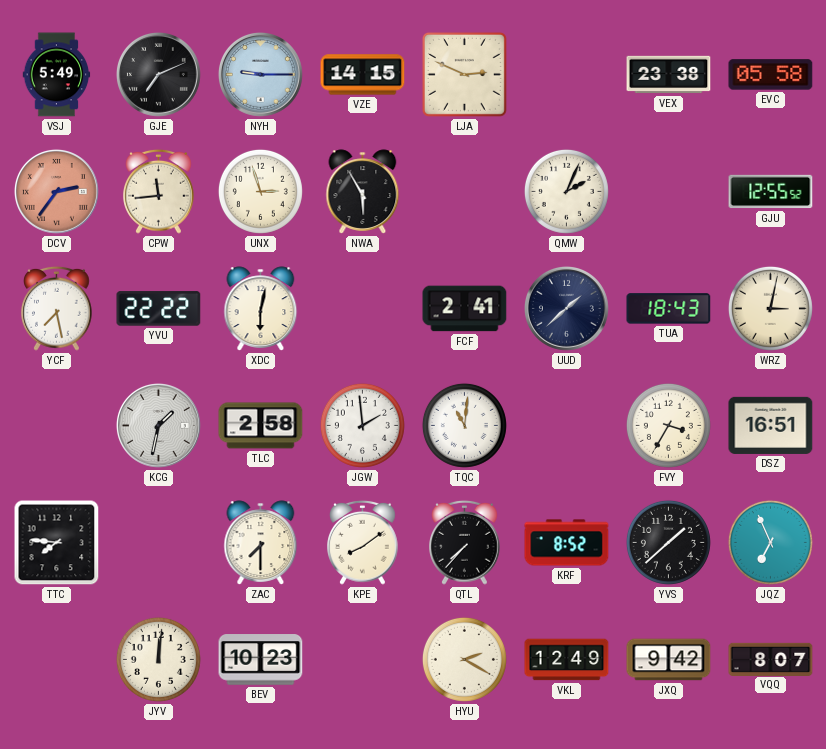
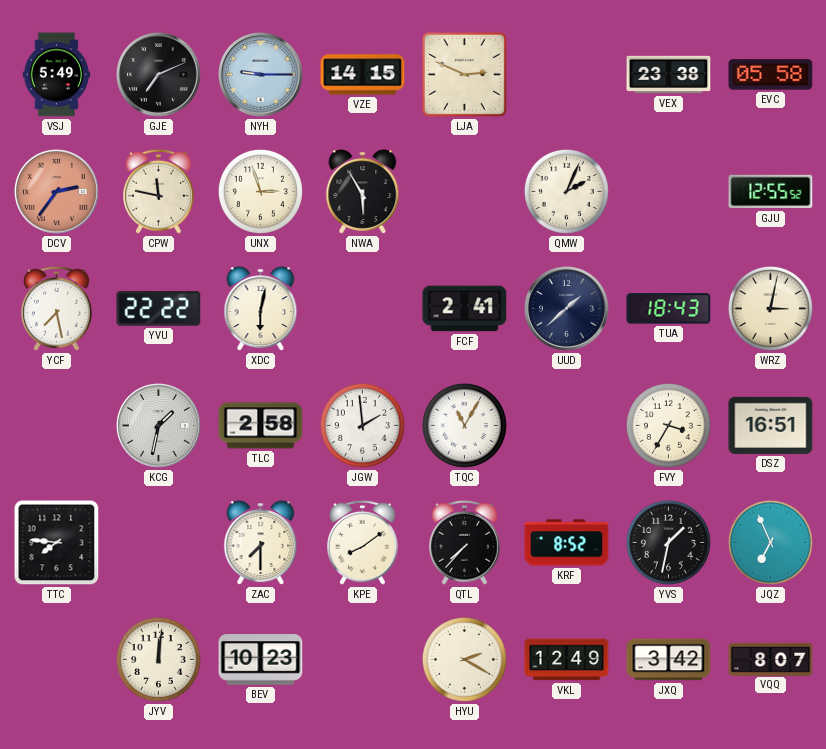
CPW: 11:44 -> 11:47
TQC: 11:01 -> 11:05
YVS: 1:38 -> 1:32
JXQ: 9:42 -> 3:42
